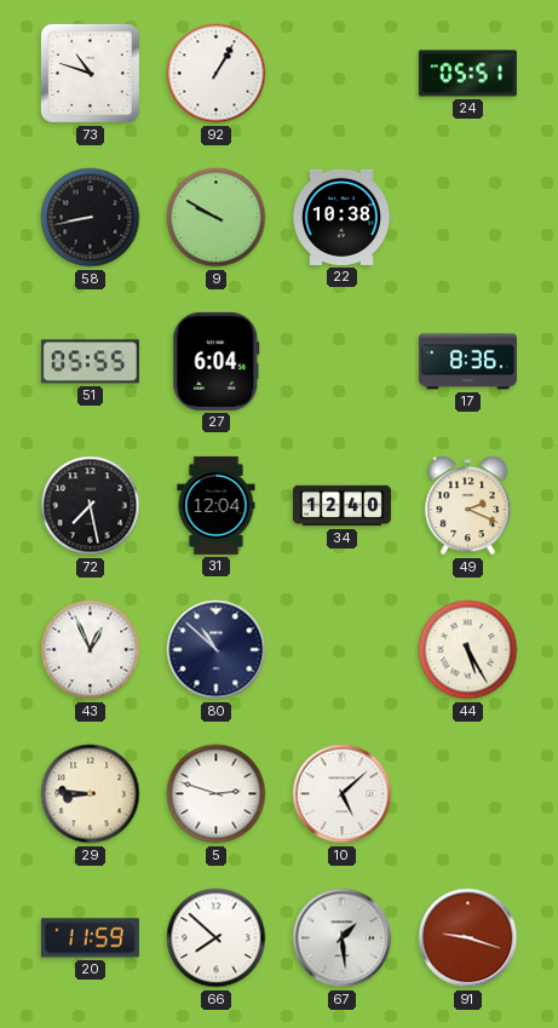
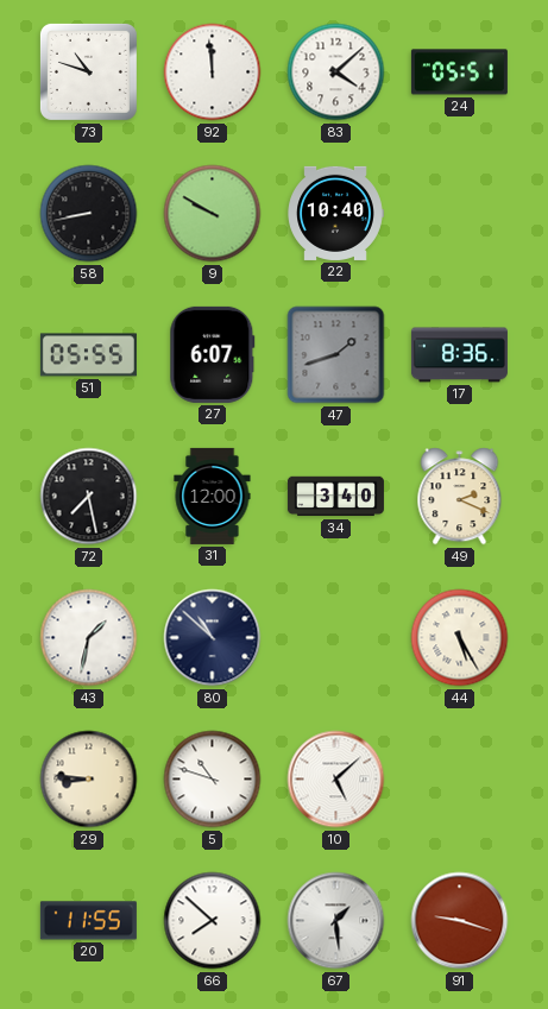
92: 1:05 -> 11:59
83: none -> 4:08
22: 10:38 -> 10:40
27: 6:04 -> 6:07
47: none -> 1:42
31: 12:04 -> 12:00
34: 12:40 -> 3:40
43: 12:56 -> 1:32
5: 2:48 -> 10:48
20: 11:59 -> 11:55
